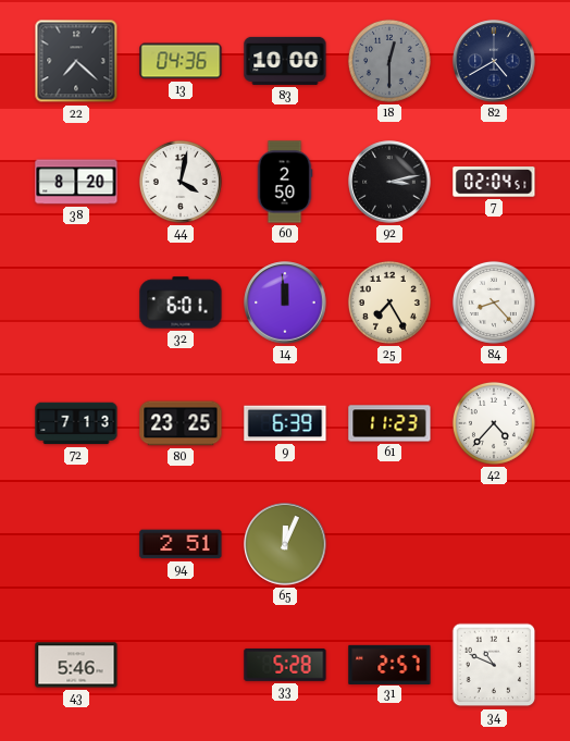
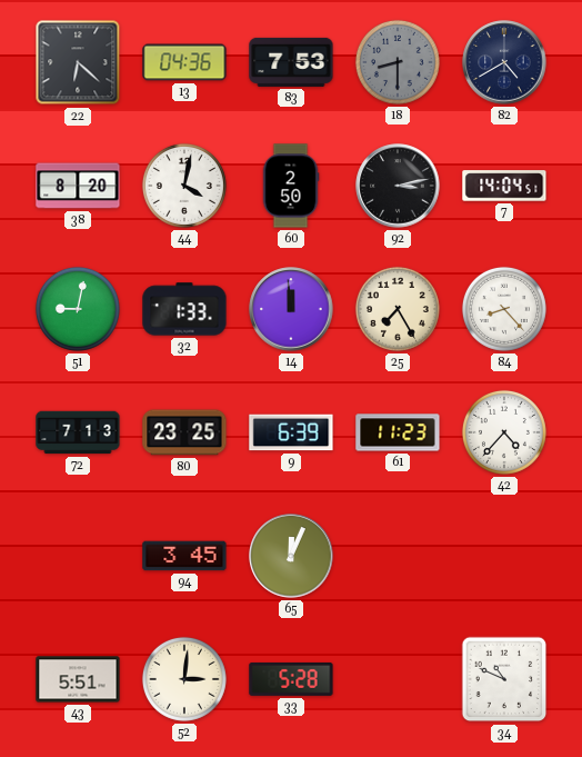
22: 7:22 -> 6:22
83: 10:00 -> 7:53
18: 12:30 -> 8:30
7: 02:04 -> 14:04
51: none -> 9:02
32: 6:01 -> 1:33
94: 2:51 -> 3:45
43: 5:46 -> 5:51
52: none -> 3:01
31: 2:57 -> none
